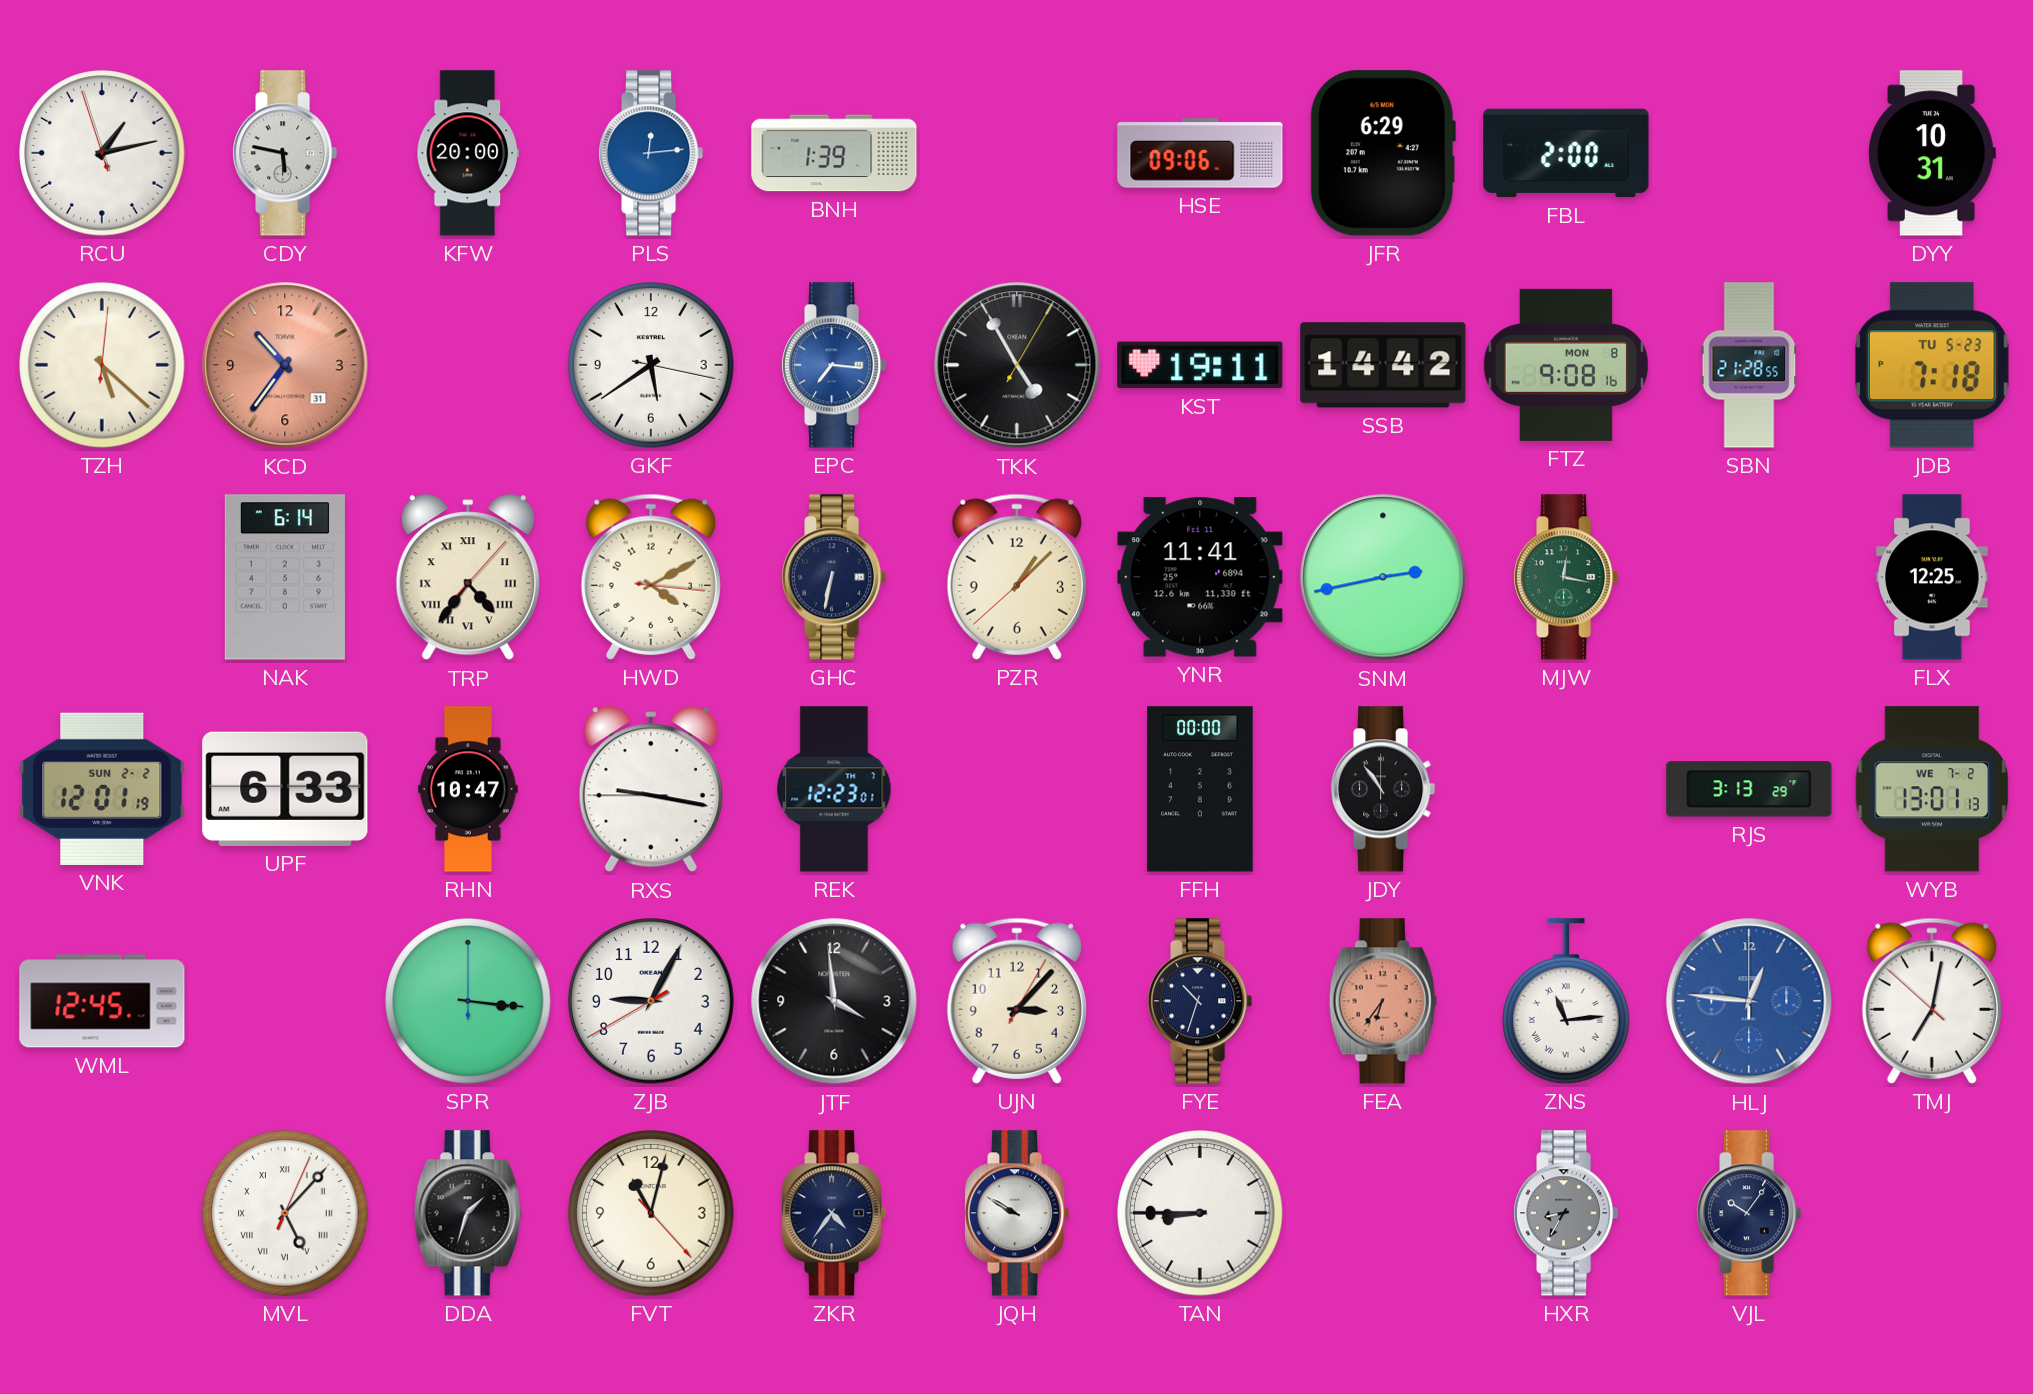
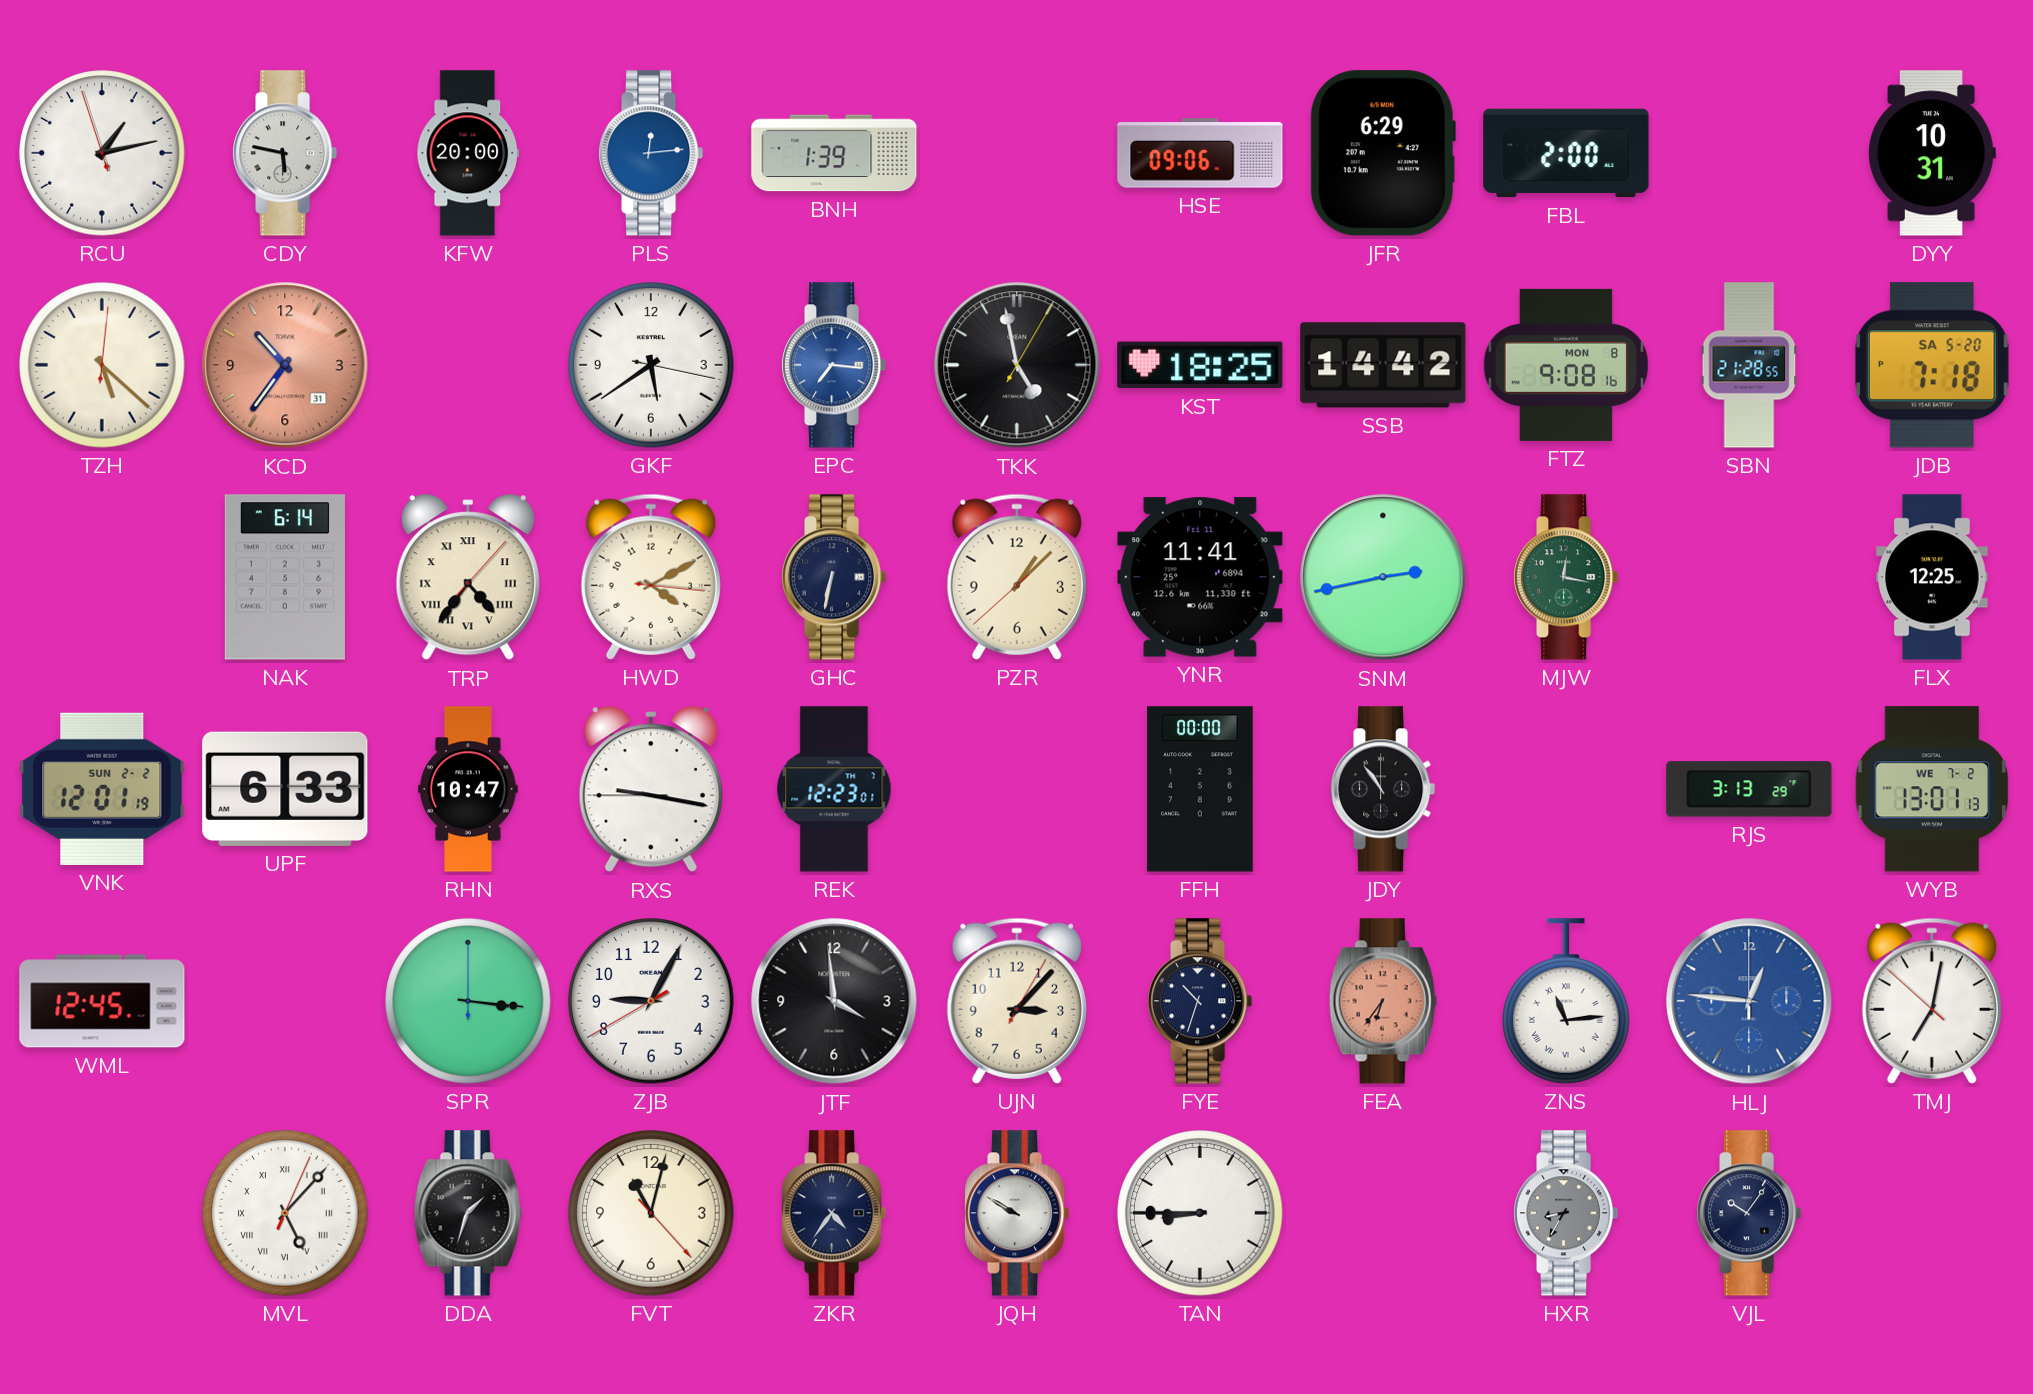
TKK: 4:55 -> 4:58
KST: 19:11 -> 18:25
JDB date: TU 5-23 -> SA 5-20
